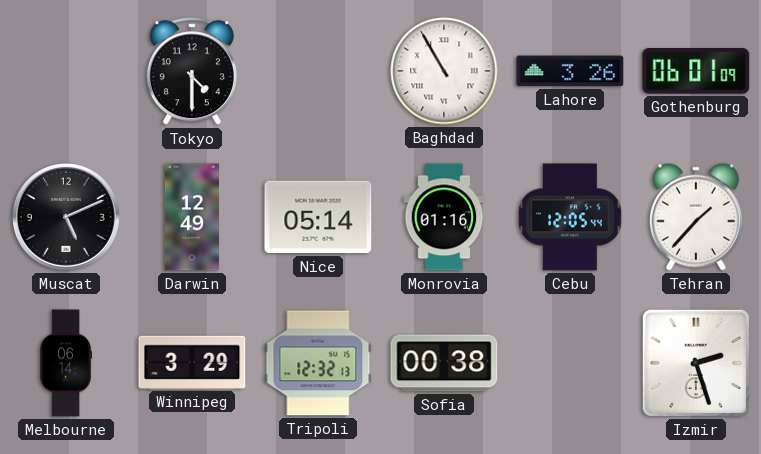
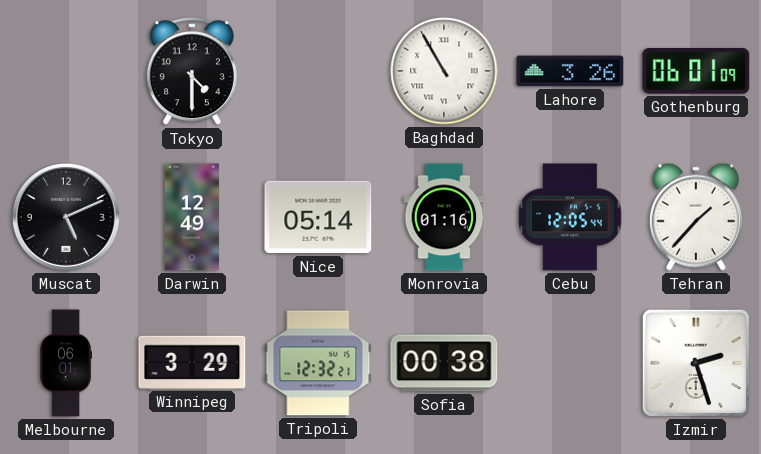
Melbourne: 06:14 -> 06:01
Tripoli: 12:32:13 -> 12:32:21
